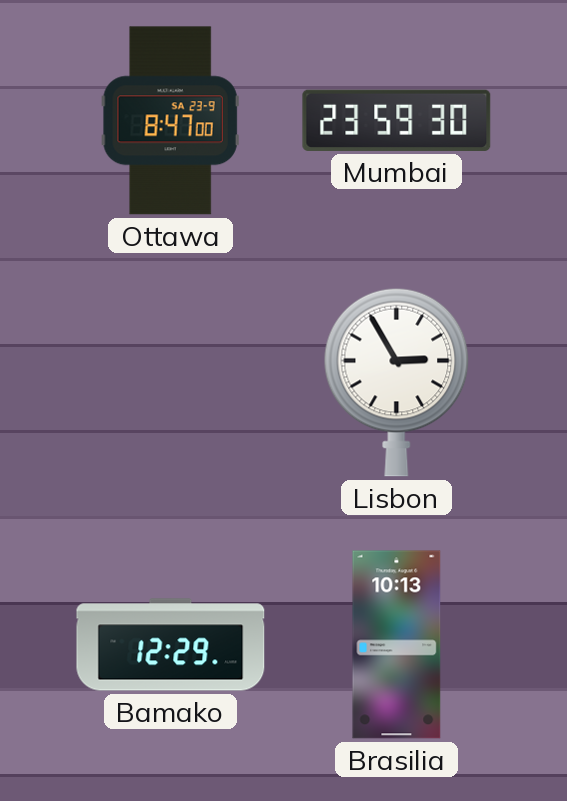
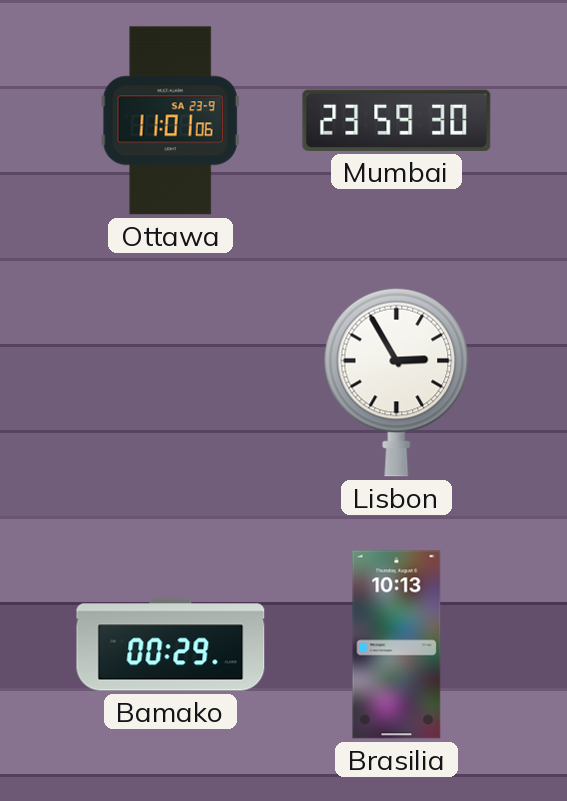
Ottawa: 8:47 -> 11:01
Bamako: 12:29 -> 00:29
